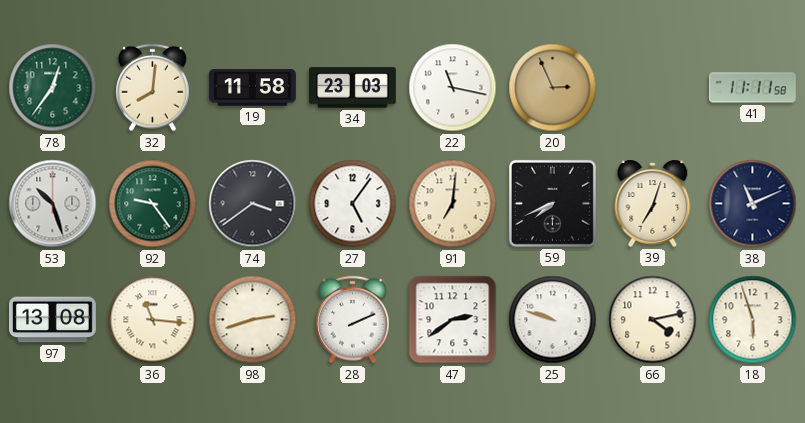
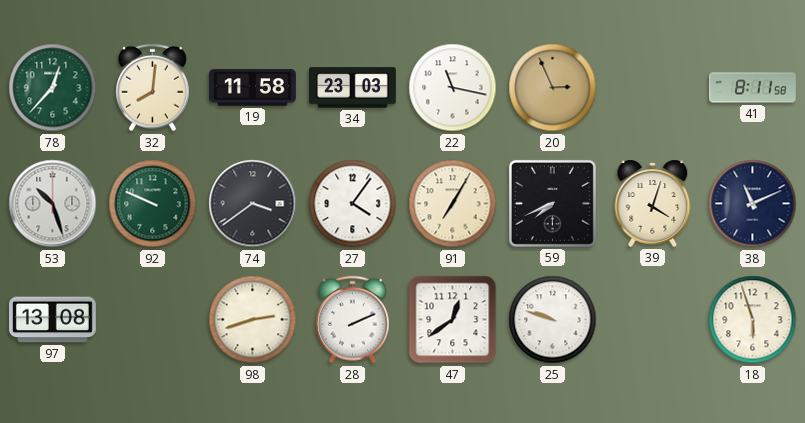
78: 12:36 -> 12:37
41: 11:11 -> 8:11
92: 9:24 -> 9:49
27: 5:06 -> 4:06
91: 7:01 -> 7:05
39: 7:03 -> 4:03
36: 11:16 -> none
47: 2:39 -> 12:39
66: 4:13 -> none
